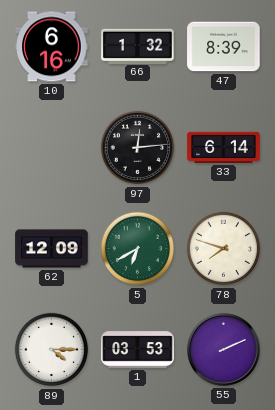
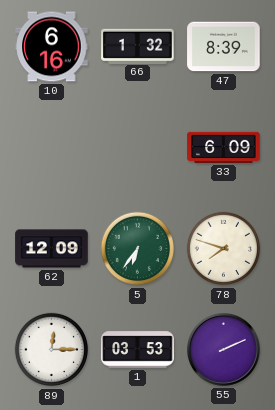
97: 12:14 -> none
33: 6:14 -> 6:09
5: 6:40 -> 6:36
89: 4:15 -> 12:15
